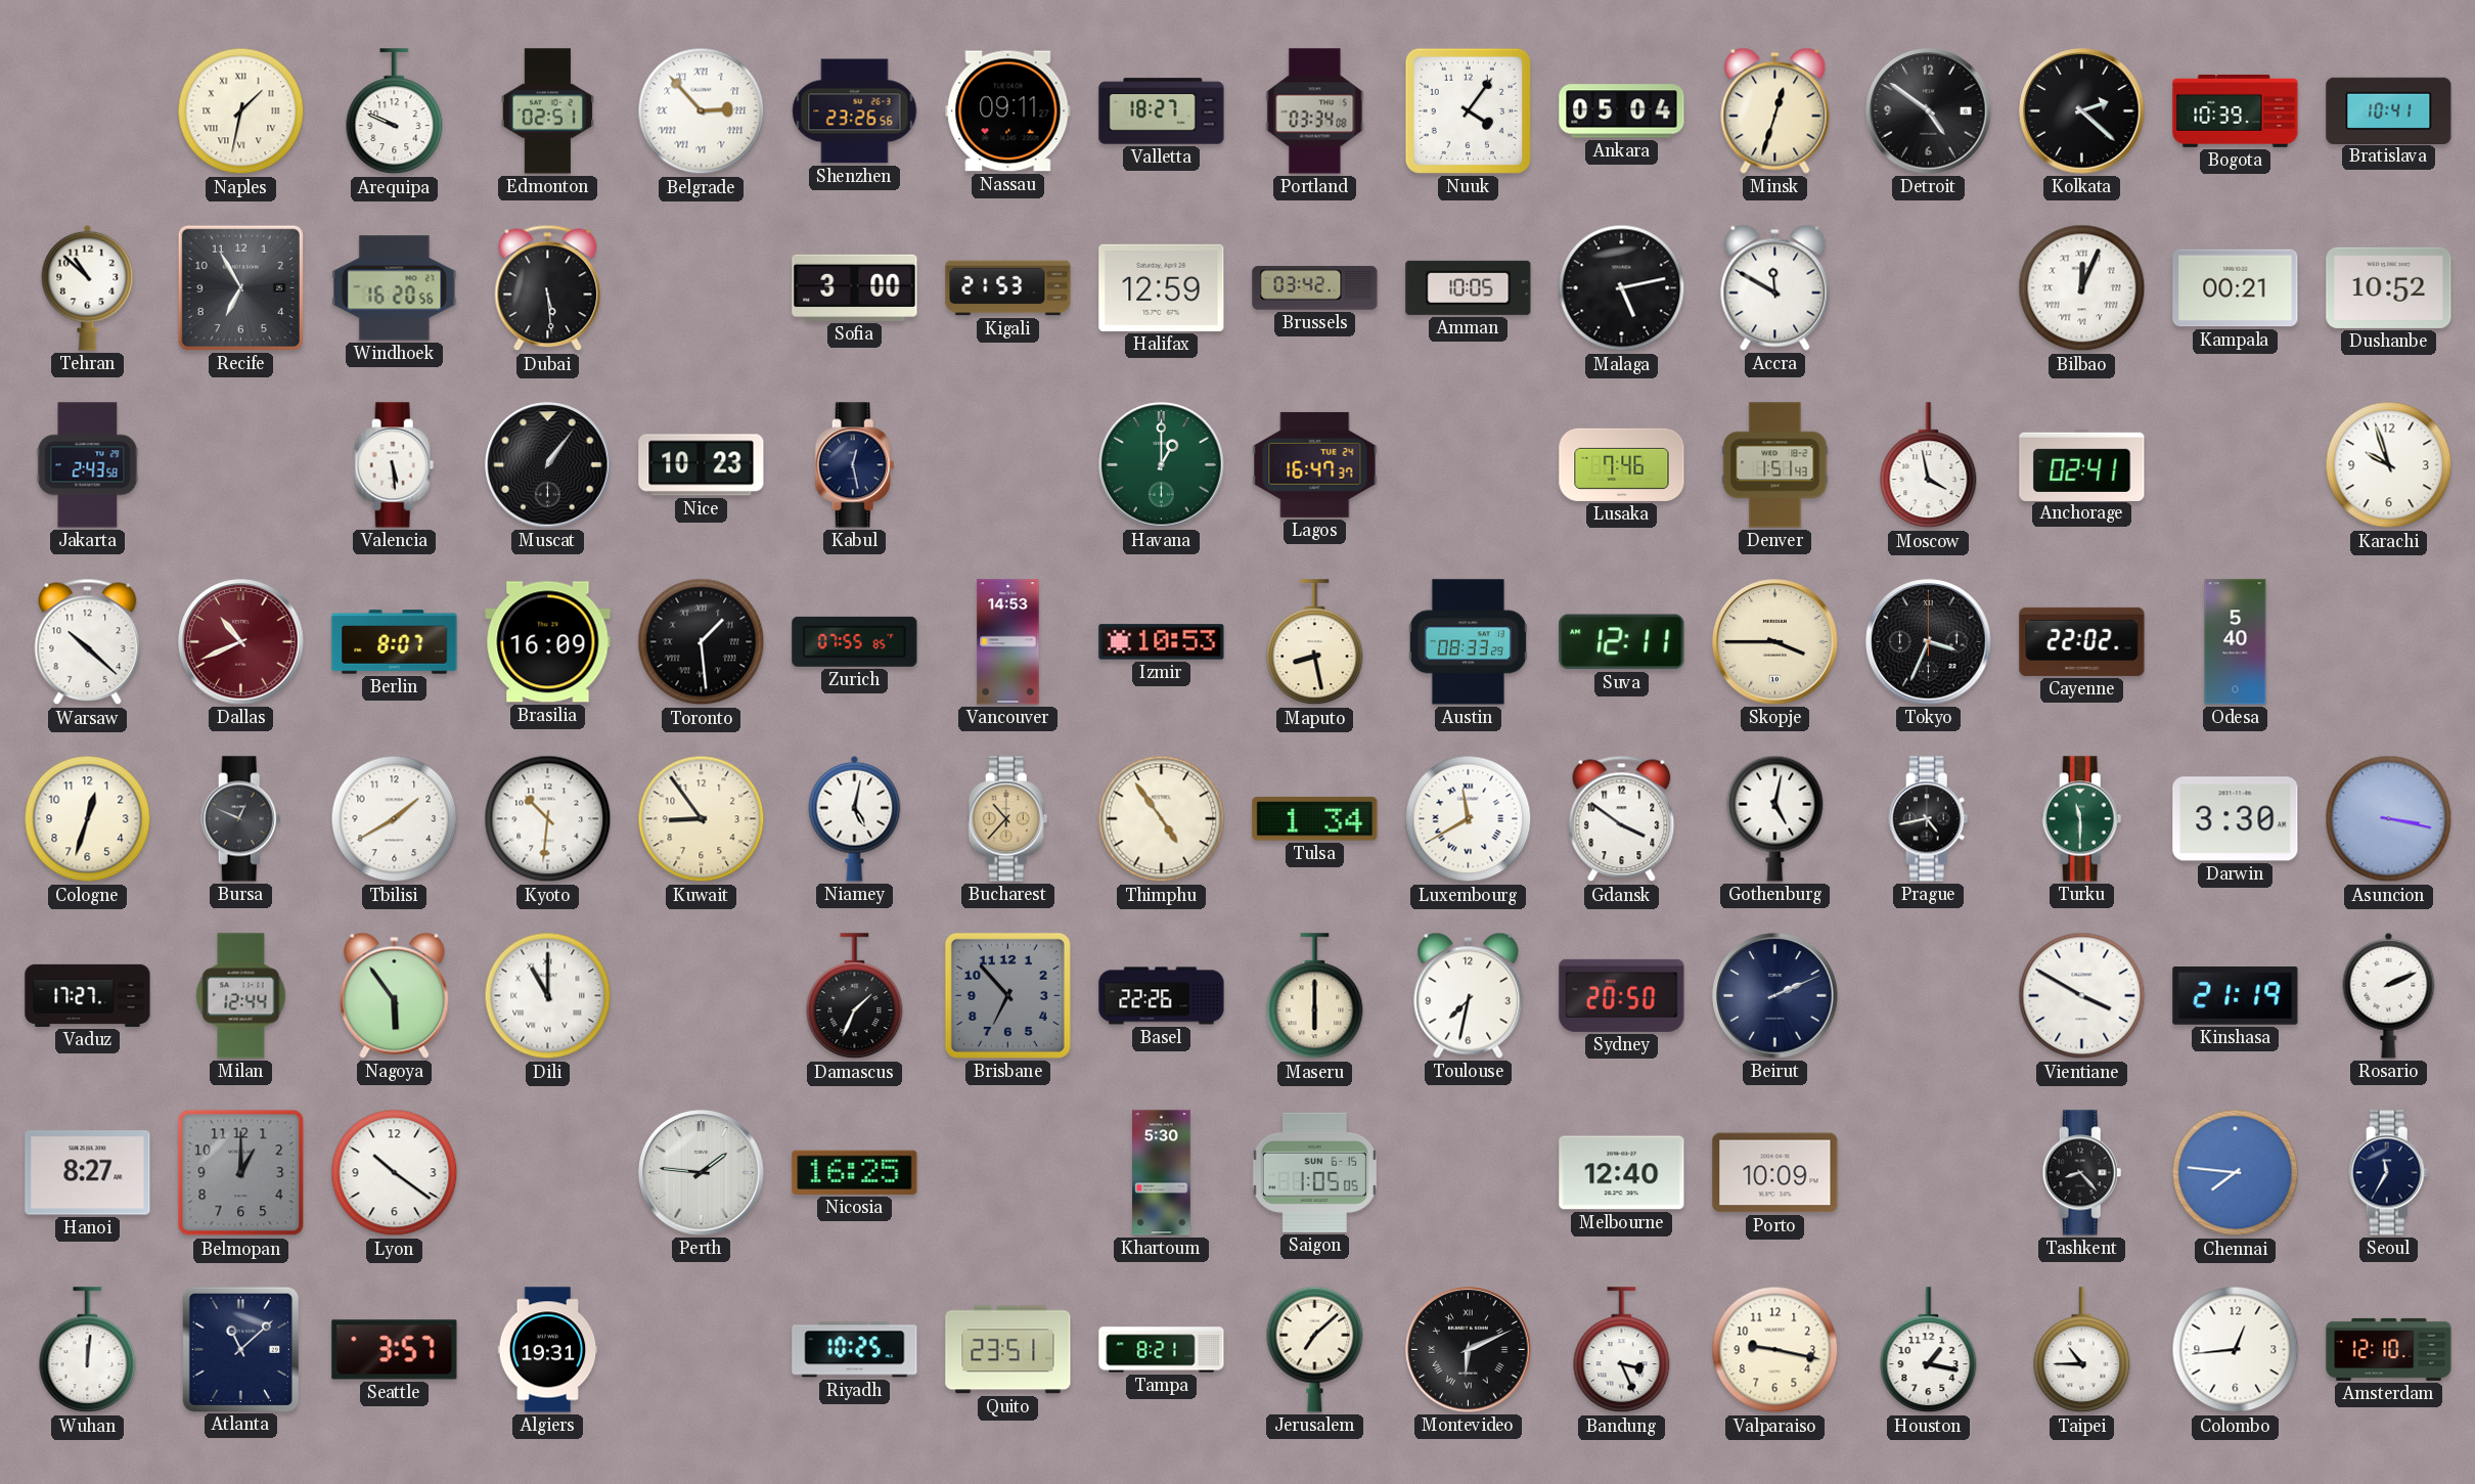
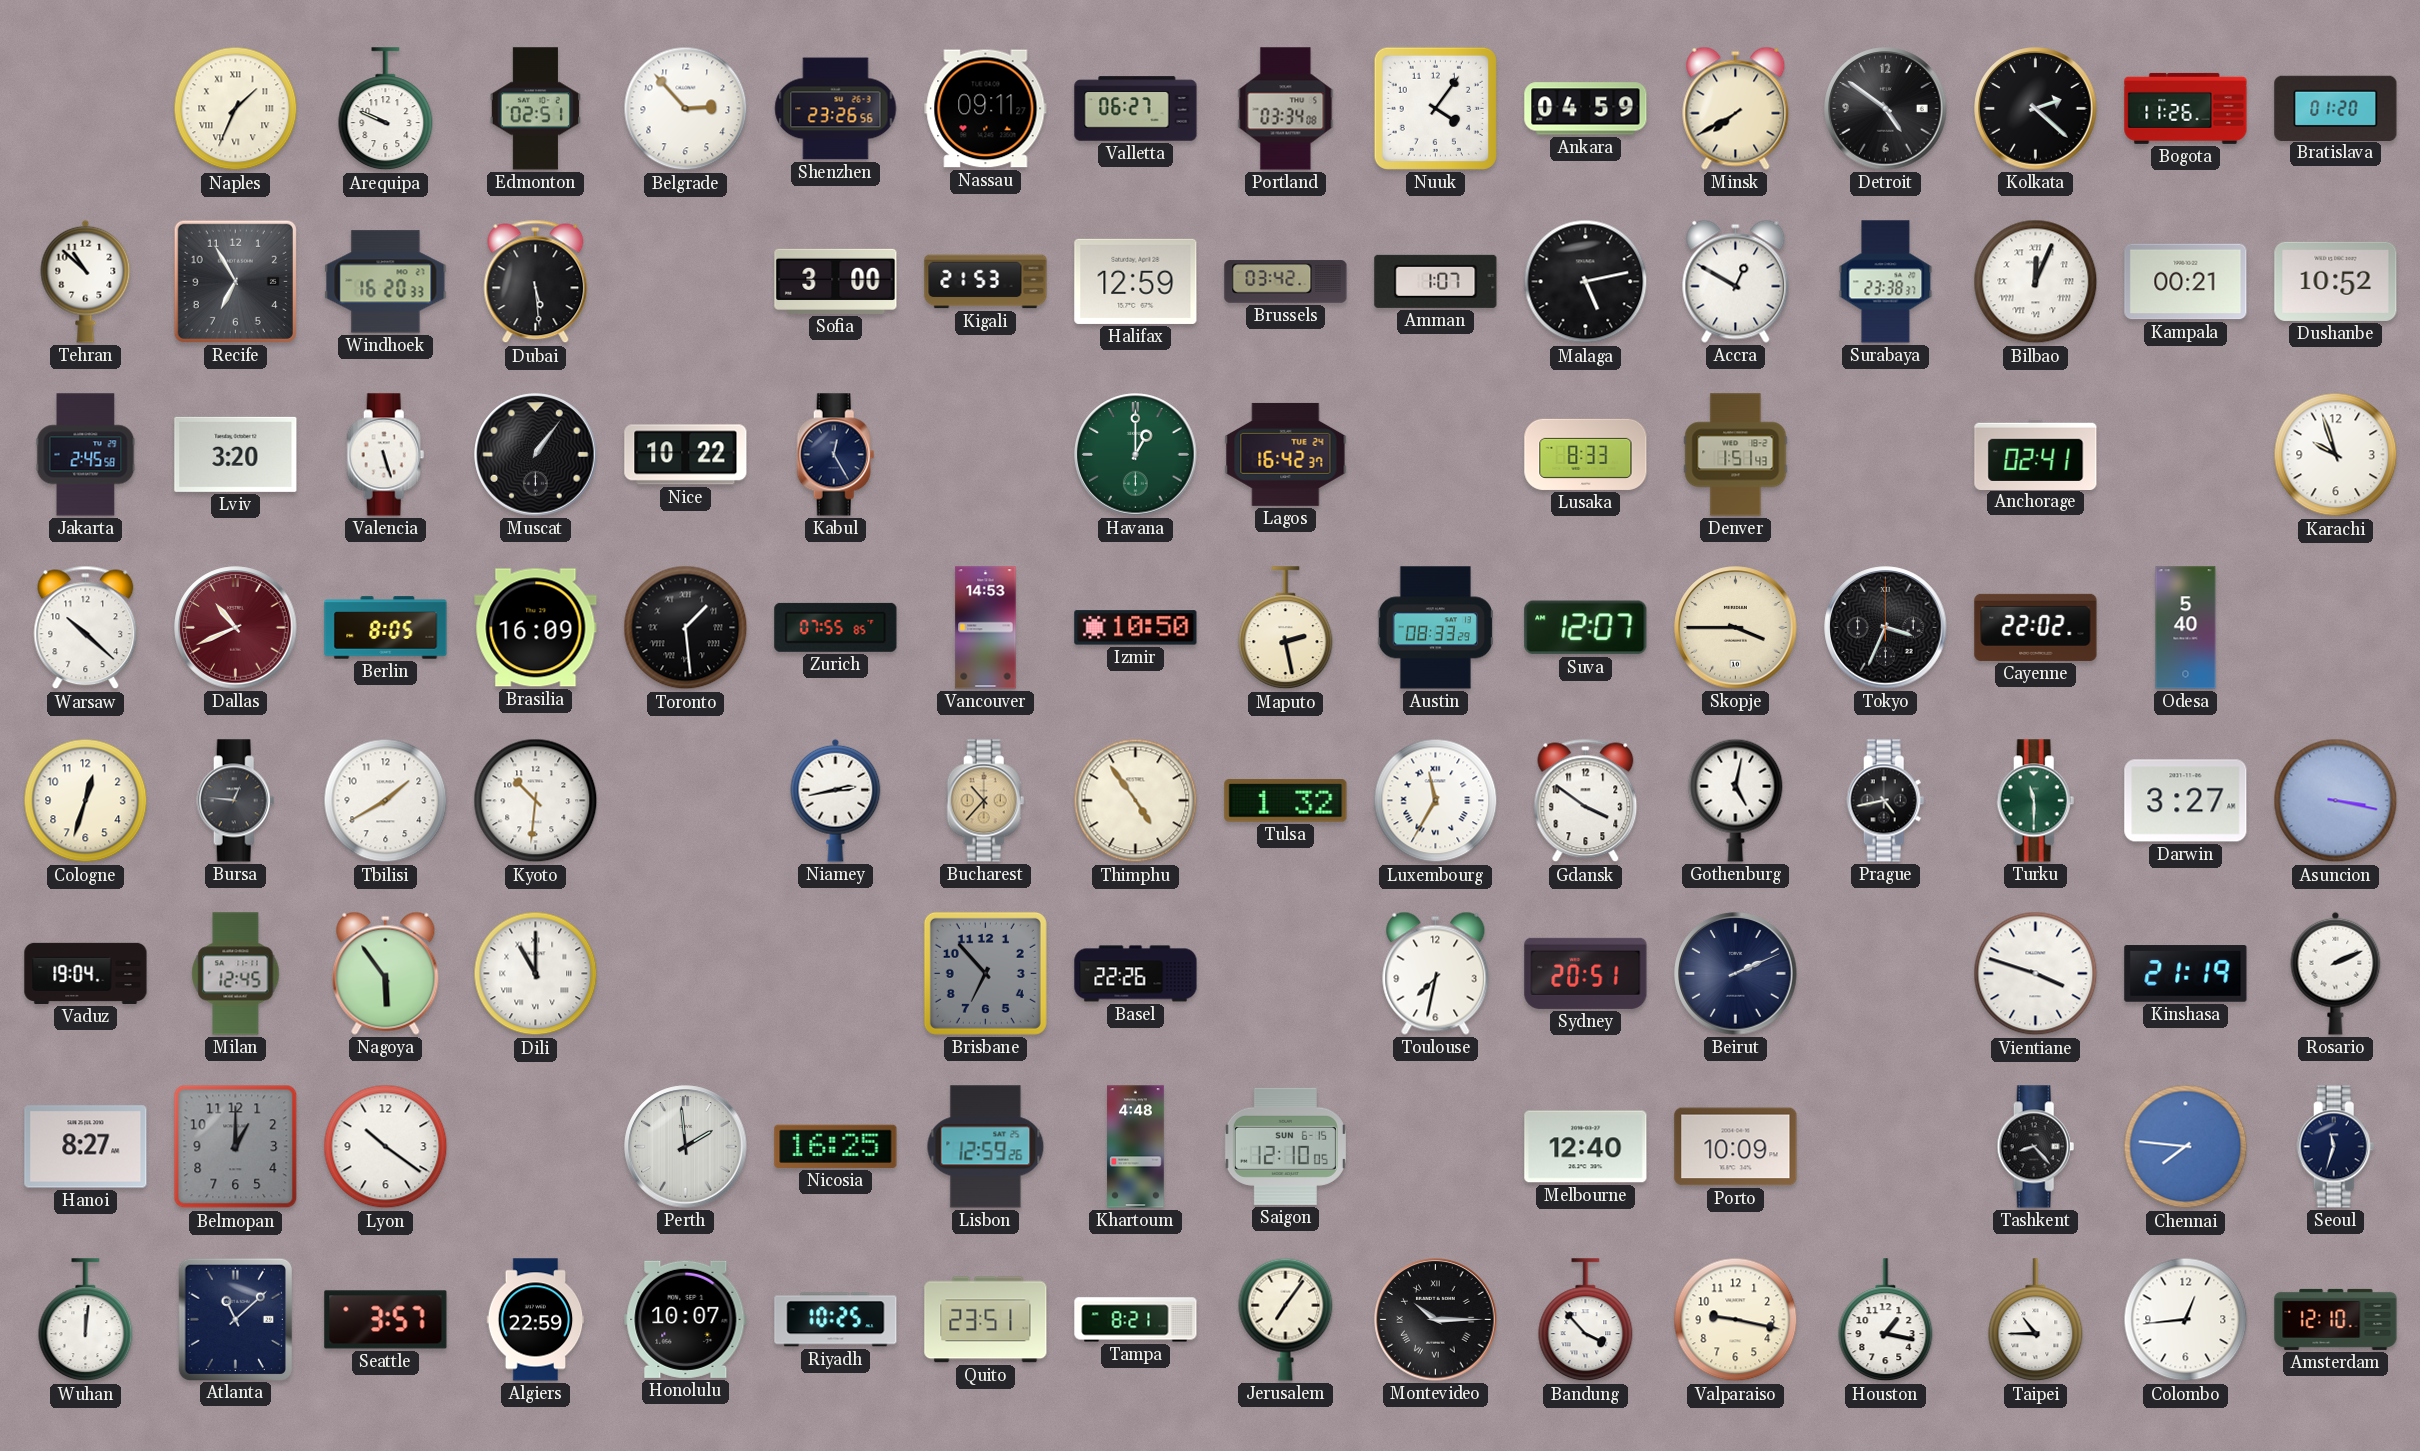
Naples: 1:32 -> 1:34
Belgrade numerals: Roman -> Arabic
Valletta: 18:27 -> 06:27
Ankara: 05:04 -> 04:59
Minsk: 12:33 -> 7:40
Bogota: 10:39 -> 11:26
Bratislava: 10:41 -> 01:20
Windhoek: 16:20:56 -> 16:20:33
Amman: 10:05 -> 1:07
Accra: 11:50 -> 12:50
Surabaya: none -> 23:38
Jakarta: 2:43 -> 2:45
Lviv: none -> 3:20
Valencia: 5:29 -> 5:27
Nice: 10:23 -> 10:22
Kabul: 12:28 -> 12:25
Lagos: 16:47 -> 16:42
Lusaka: 7:46 -> 8:33
Moscow: 3:58 -> none
Berlin: 8:07 -> 8:05
Izmir: 10:53 -> 10:50
Maputo: 8:28 -> 2:28
Suva: 12:11 -> 12:07
Bursa: 12:49 -> 12:46
Kuwait: 8:54 -> none
Niamey: 5:02 -> 2:43
Tulsa: 1:34 -> 1:32
Luxembourg: 11:40 -> 11:35
Darwin: 3:30 -> 3:27
Vaduz: 17:27 -> 19:04
Milan: 12:44 -> 12:45
Damascus: 1:34 -> none
Maseru: 6:00 -> none
Sydney: 20:50 -> 20:51
Vientiane: 3:50 -> 3:48
Perth: 1:46 -> 1:59
Lisbon: none -> 12:59
Khartoum: 5:30 -> 4:48
Saigon: 1:05 -> 12:10
Seoul: 11:35 -> 11:33
Algiers: 19:31 -> 22:59
Honolulu: none -> 10:07
Jerusalem: 7:08 -> 7:06
Montevideo: 6:11 -> 10:15
Bandung: 3:26 -> 3:53
